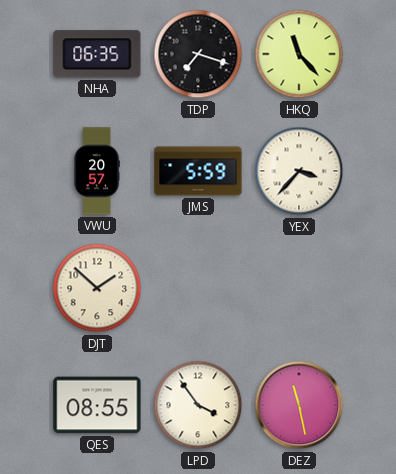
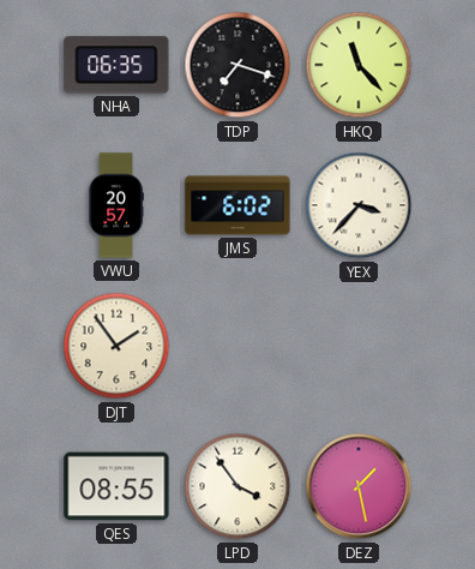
JMS: 5:59 -> 6:02
DJT: 1:52 -> 1:54
DEZ: 11:28 -> 1:28
